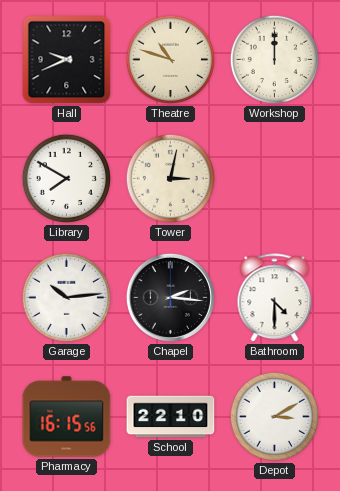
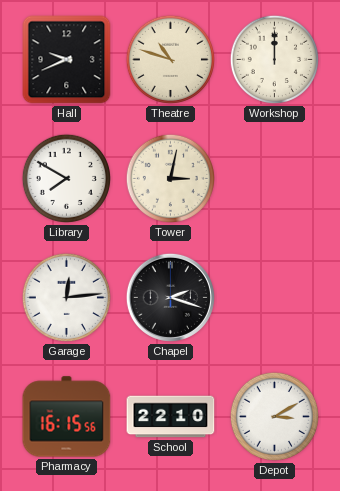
Garage: 10:14 -> 12:14
Chapel: 2:16 -> 2:18
Bathroom: 4:30 -> none
